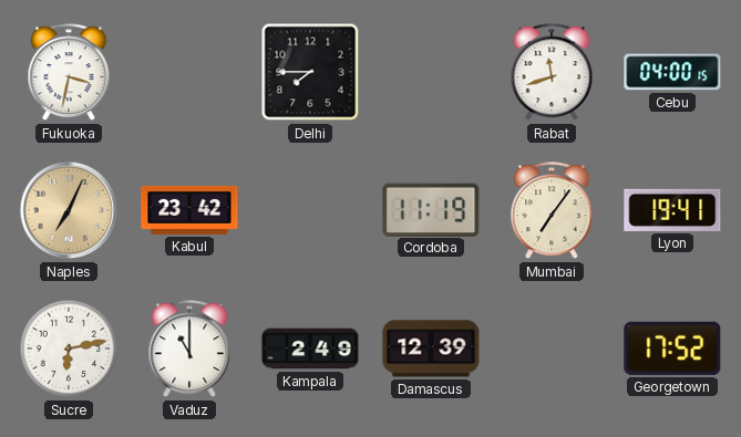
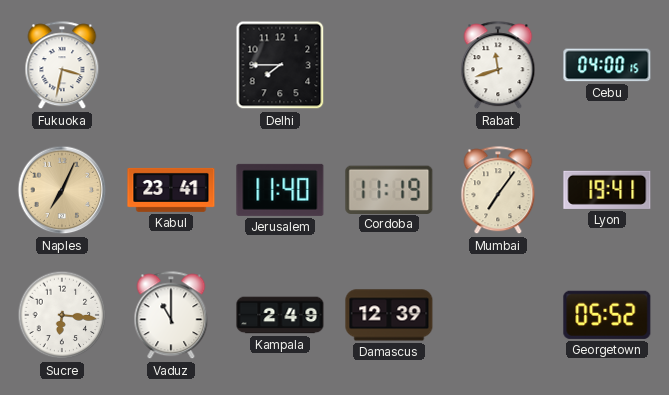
Kabul: 23:42 -> 23:41
Jerusalem: none -> 11:40
Sucre: 6:13 -> 6:16
Georgetown: 17:52 -> 05:52
